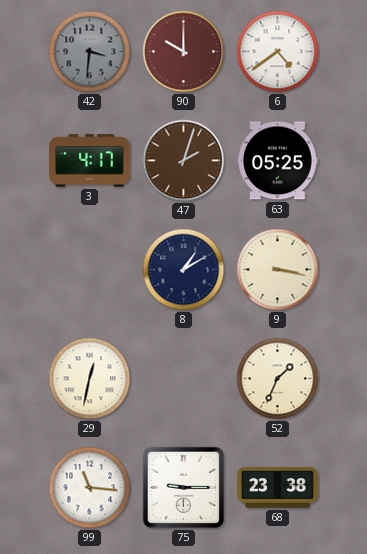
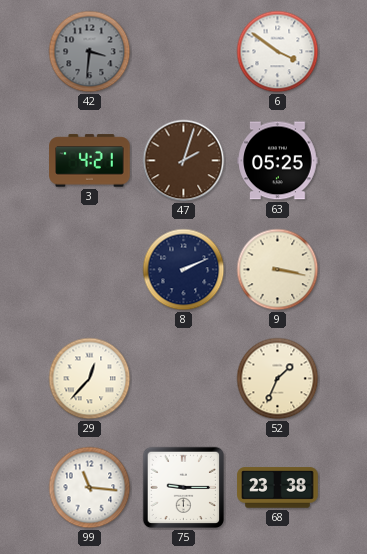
90: 10:00 -> none
6: 4:39 -> 3:51
3: 4:17 -> 4:21
8: 1:10 -> 2:11
29: 12:32 -> 12:37
